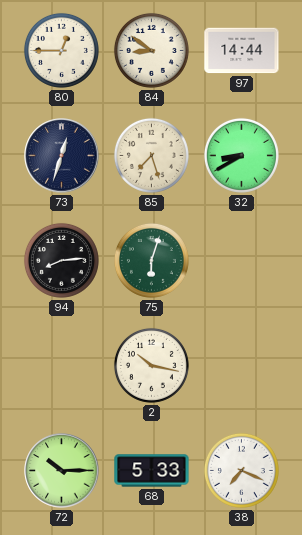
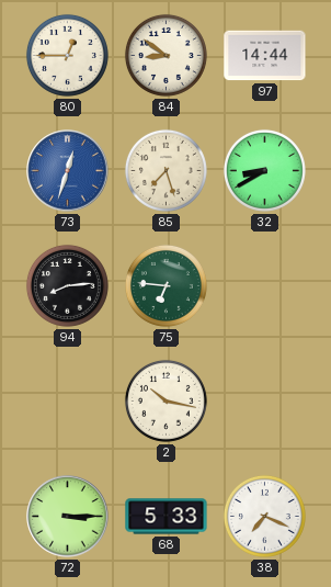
73 dial: navy -> blue
75: 6:03 -> 6:46
72: 10:15 -> 3:15
